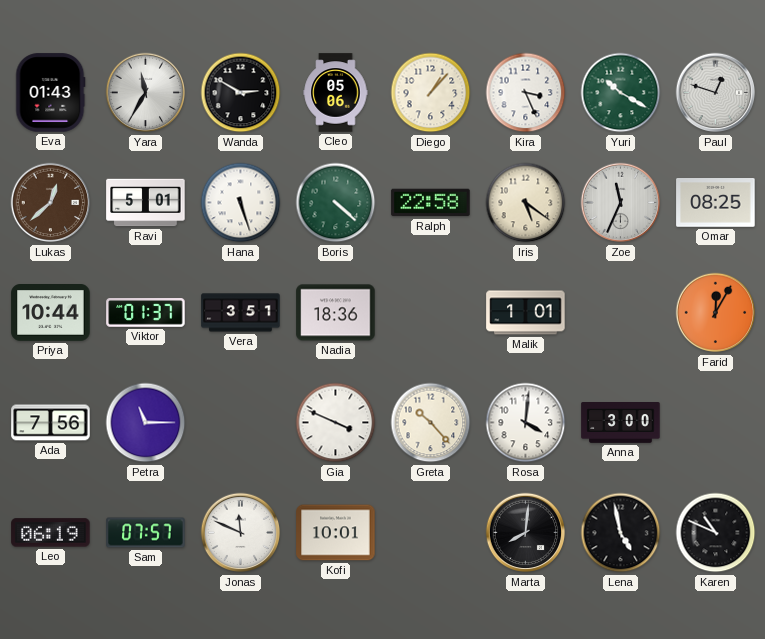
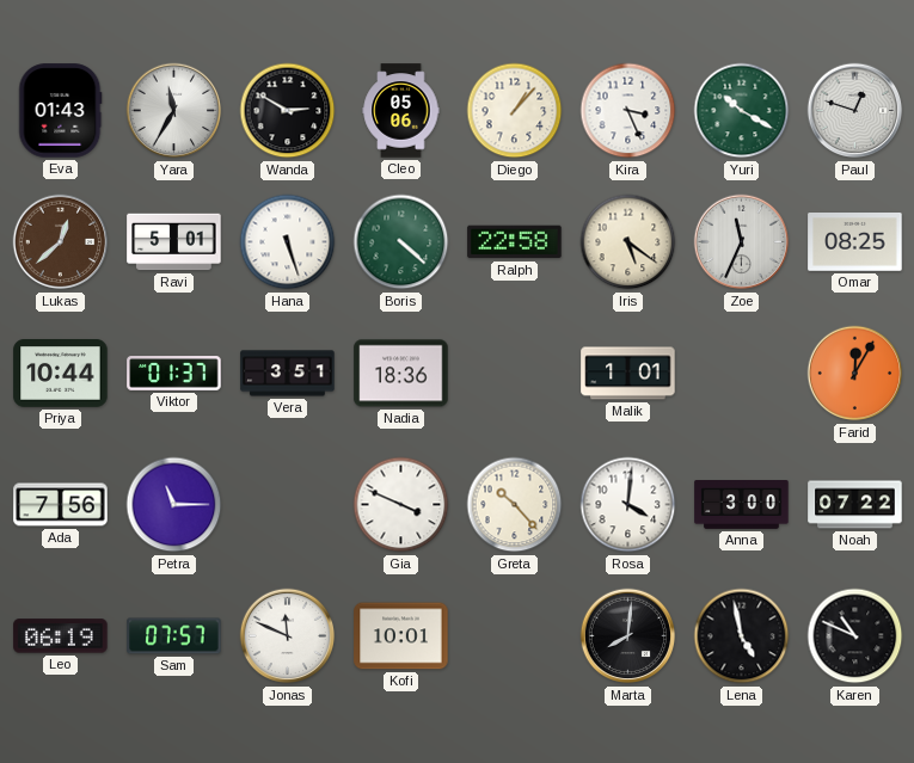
Noah: none -> 07:22
